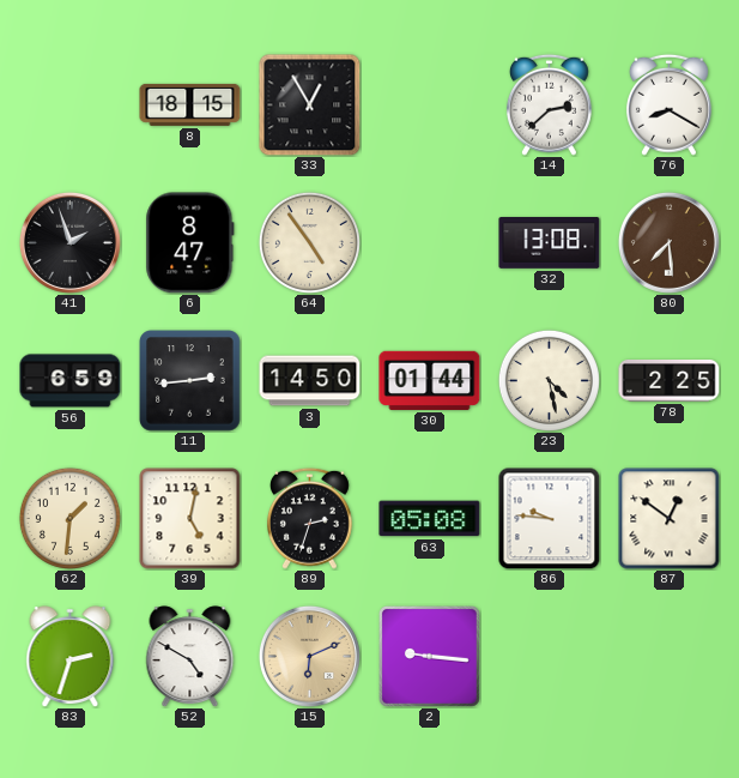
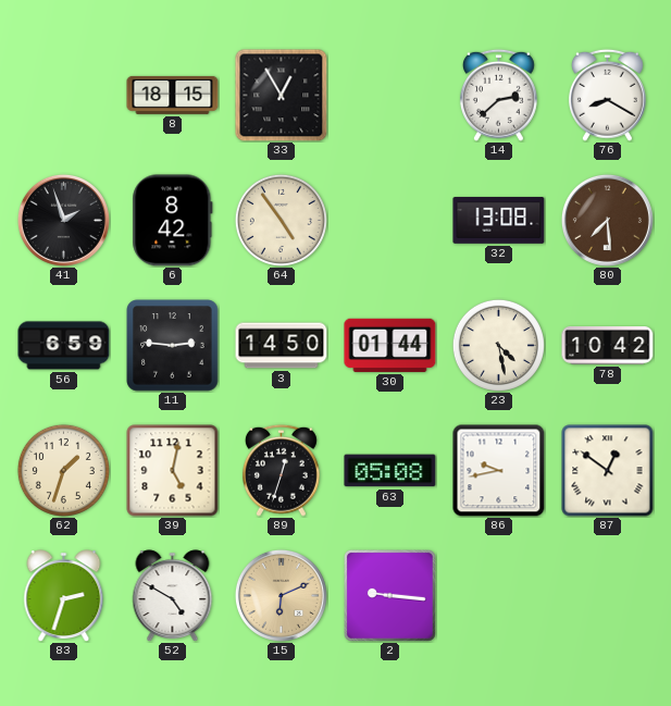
6: 8:47 -> 8:42
11: 2:44 -> 2:46
78: 2:25 -> 10:42
62: 1:31 -> 1:33
89: 2:33 -> 12:33
86: 9:46 -> 9:43
